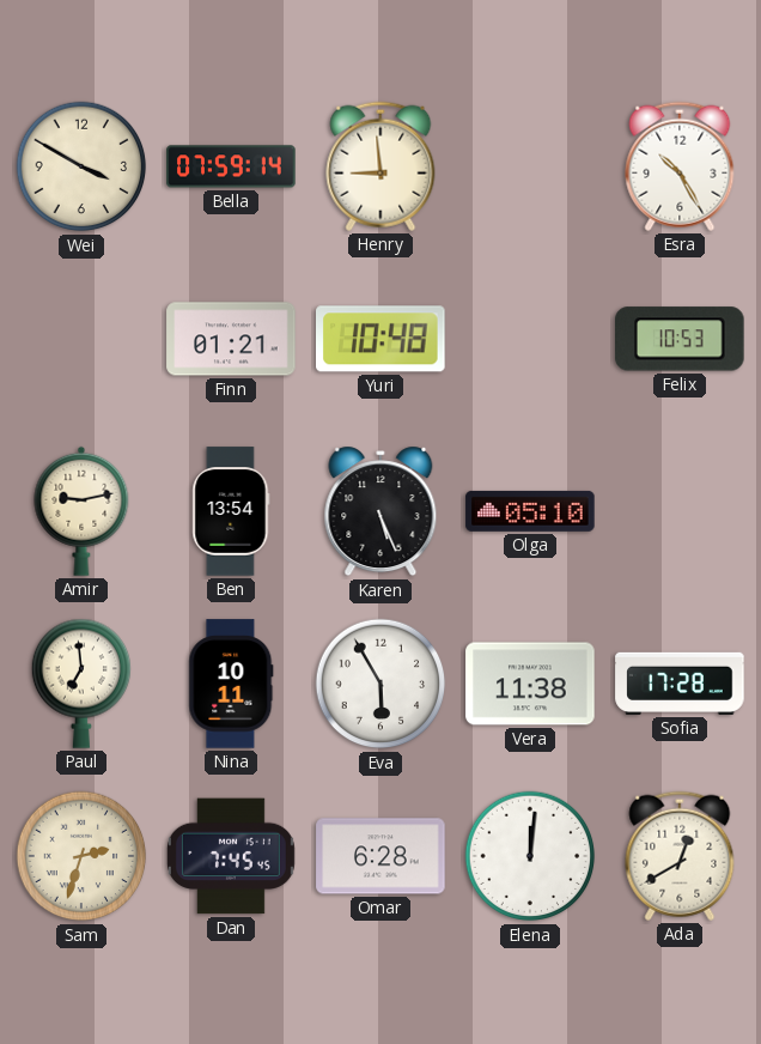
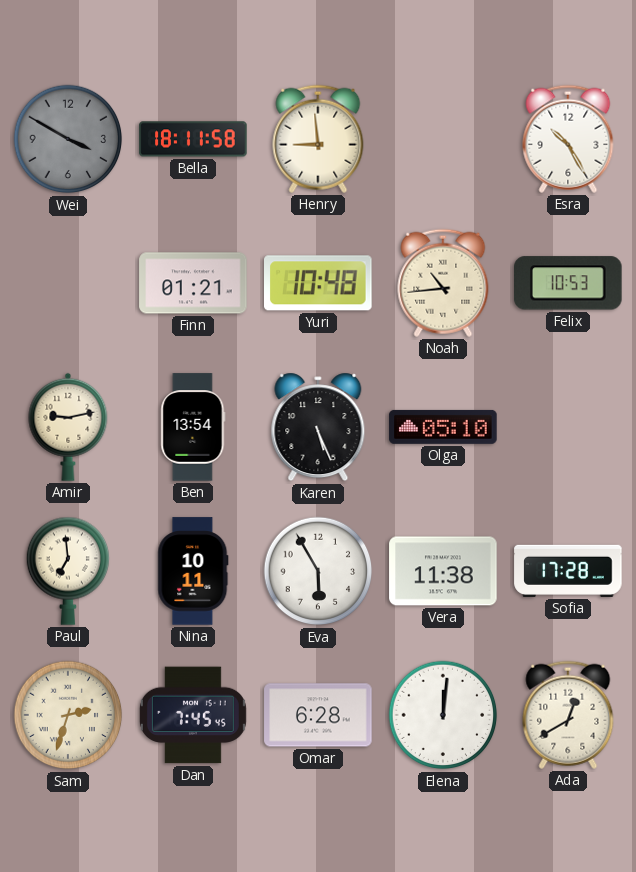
Wei dial: cream -> grey
Bella: 07:59 -> 18:11
Noah: none -> 10:44
